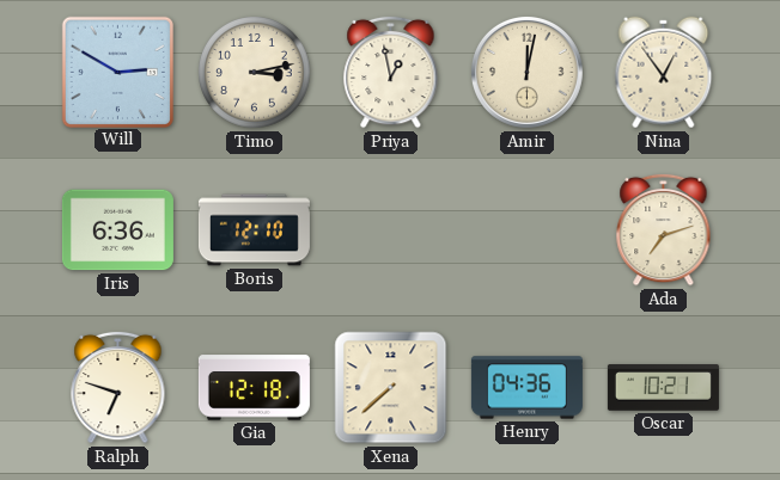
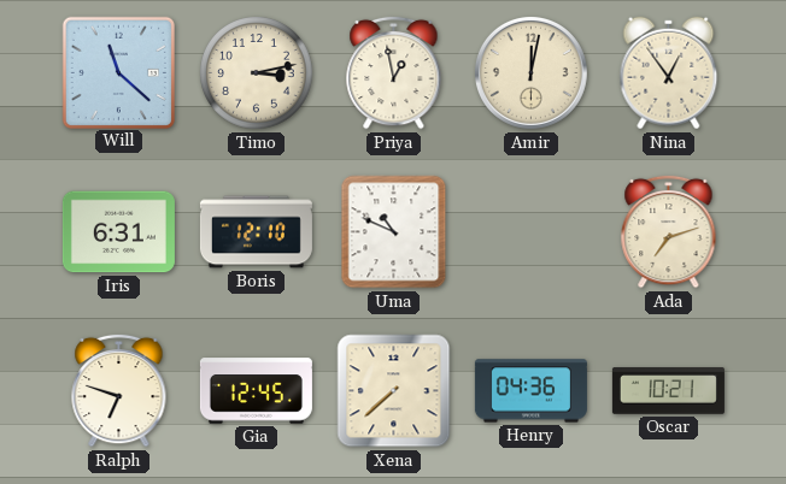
Will: 2:50 -> 11:22
Iris: 6:36 -> 6:31
Uma: none -> 10:49
Gia: 12:18 -> 12:45
